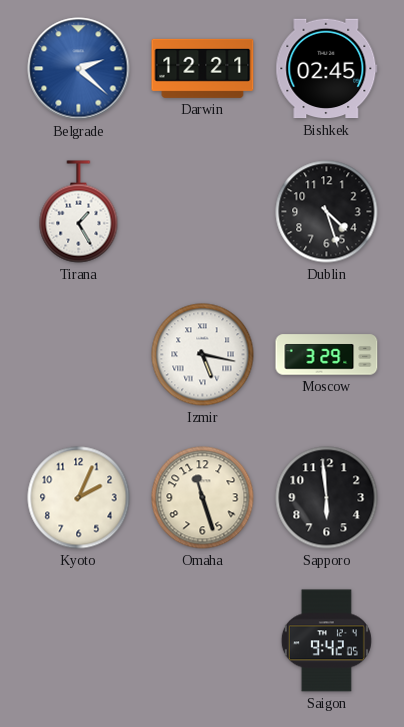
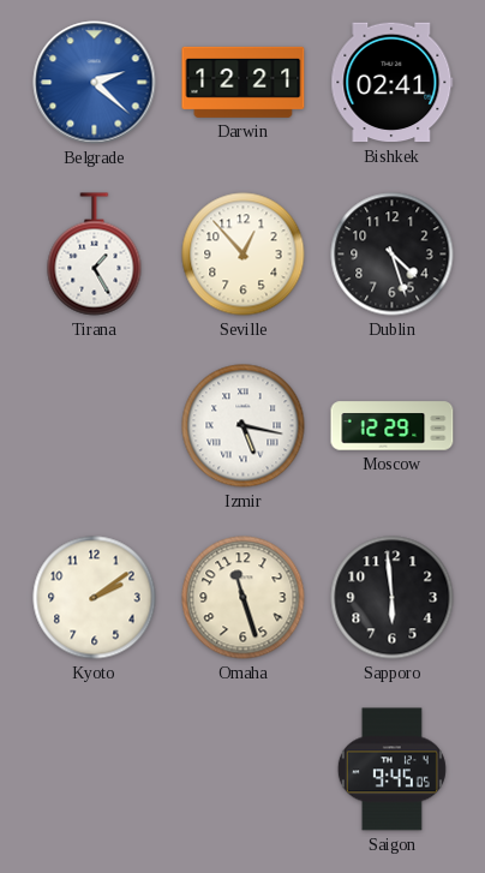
Bishkek: 02:45 -> 02:41
Seville: none -> 12:53
Moscow: 3:29 -> 12:29
Kyoto: 2:04 -> 2:09
Saigon: 9:42 -> 9:45
